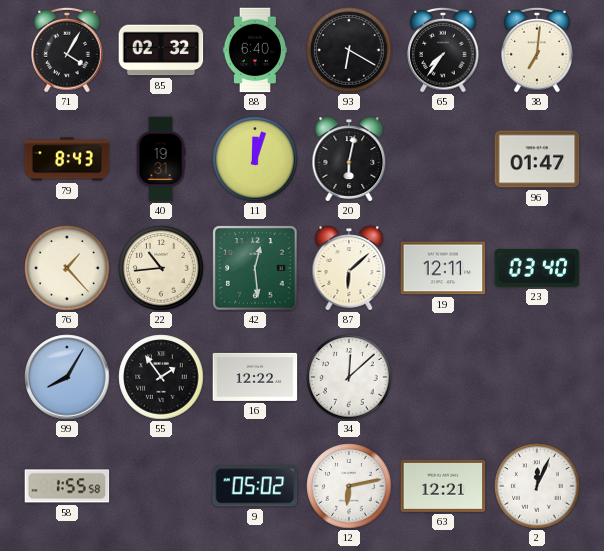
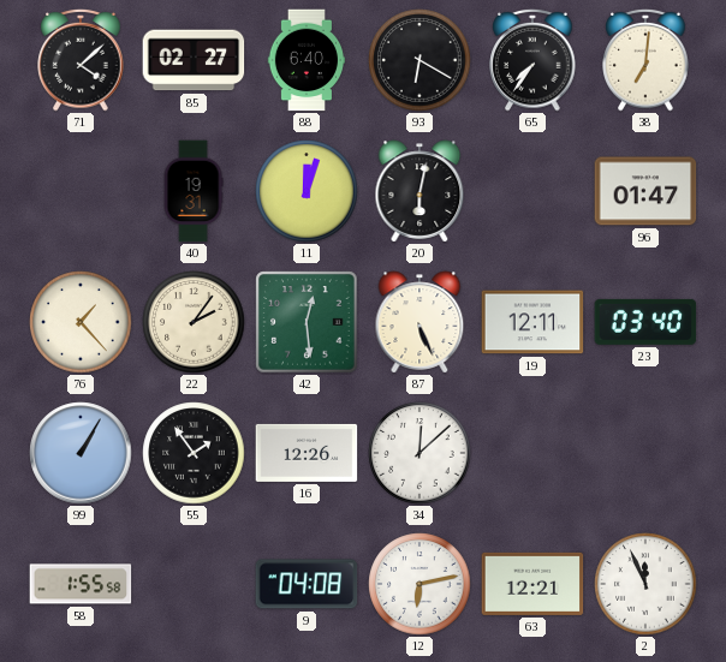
71: 4:05 -> 4:08
85: 02:32 -> 02:27
79: 8:43 -> none
22: 10:44 -> 2:06
87: 6:08 -> 5:26
99: 8:05 -> 1:05
16: 12:22 -> 12:26
9: 05:02 -> 04:08
2: 12:04 -> 11:56
